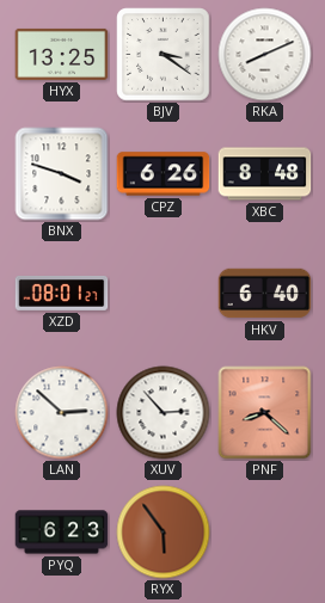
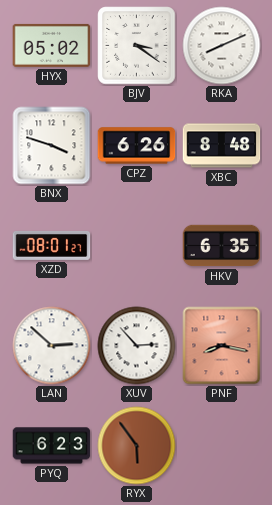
HYX: 13:25 -> 05:02
HKV: 6:40 -> 6:35
PNF: 8:22 -> 8:17
